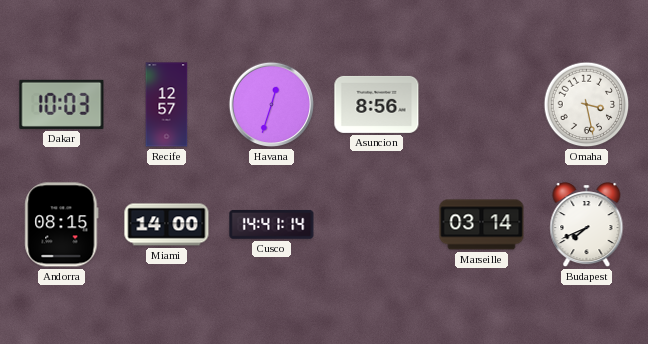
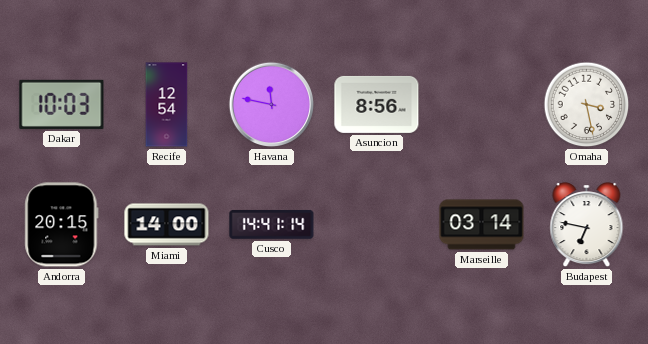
Recife: 12:57 -> 12:54
Havana: 12:33 -> 11:47
Andorra: 08:15 -> 20:15
Budapest: 7:41 -> 6:47
